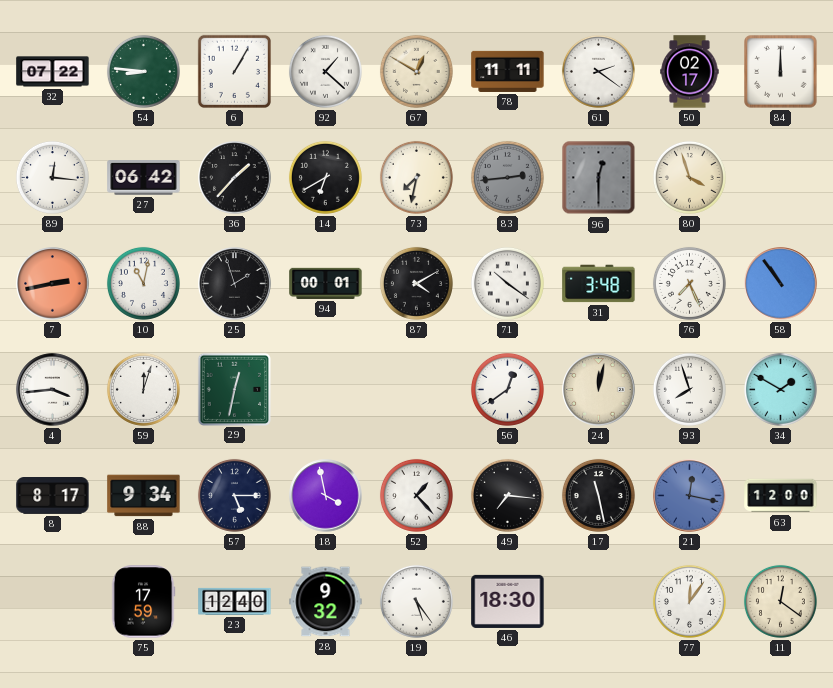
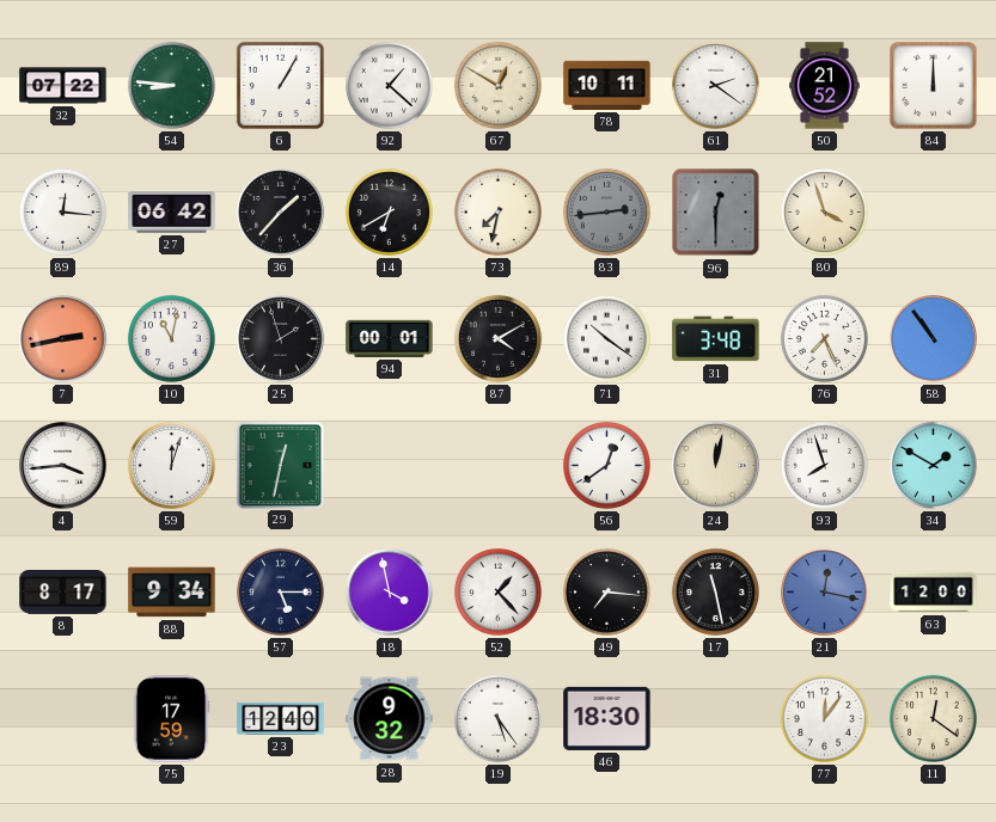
78: 11:11 -> 10:11
50: 02:17 -> 21:52
